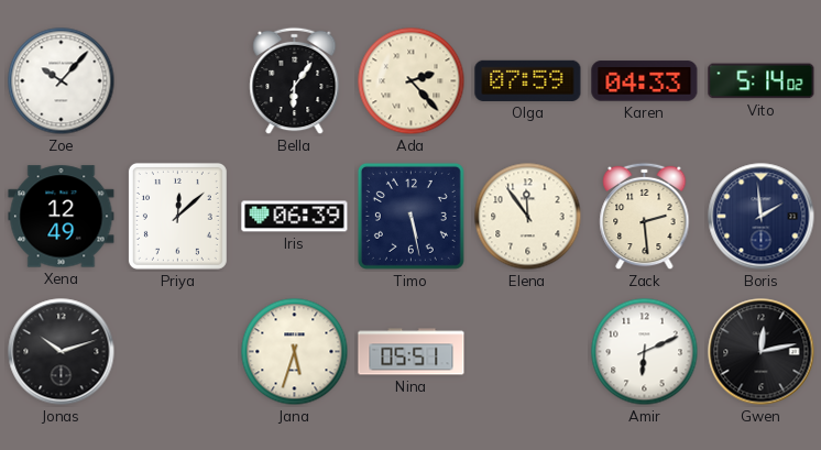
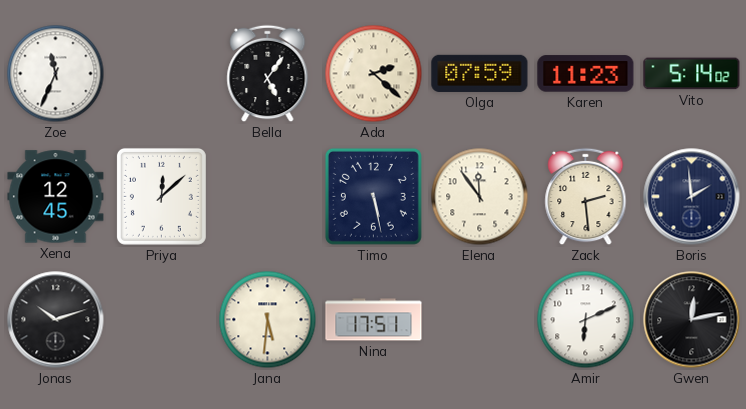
Zoe: 10:07 -> 11:34
Bella: 6:06 -> 5:06
Ada: 2:23 -> 2:22
Karen: 04:33 -> 11:23
Xena: 12:49 -> 12:45
Iris: 06:39 -> none
Jana: 5:33 -> 5:31
Nina: 05:51 -> 17:51
